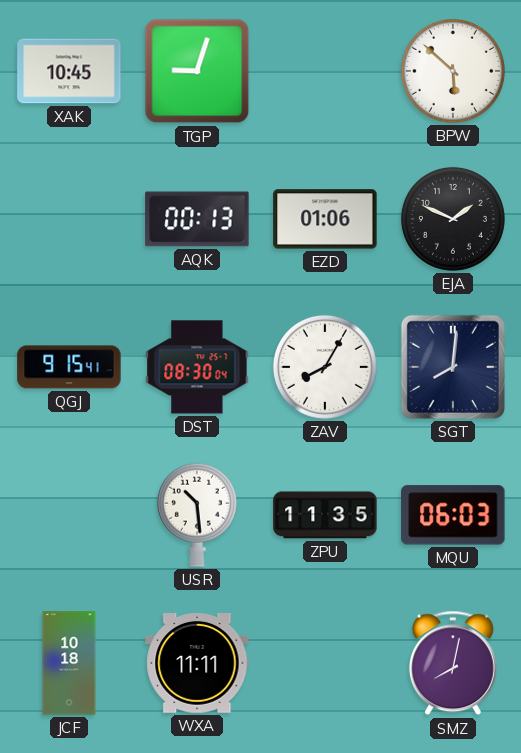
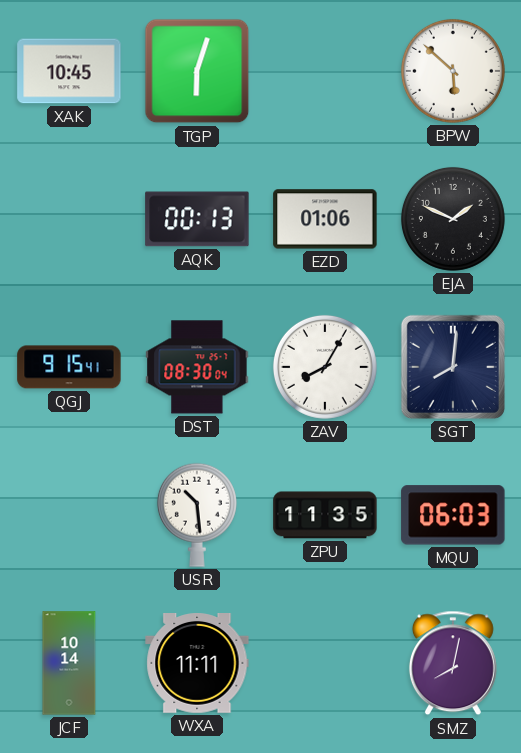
TGP: 9:03 -> 6:03
JCF: 10:18 -> 10:14
